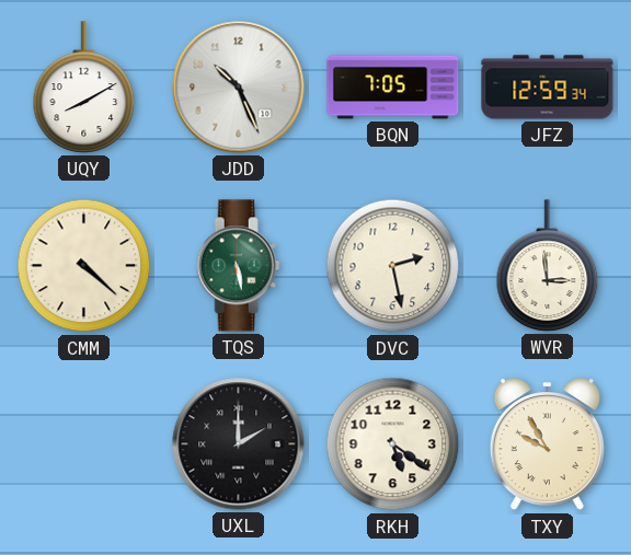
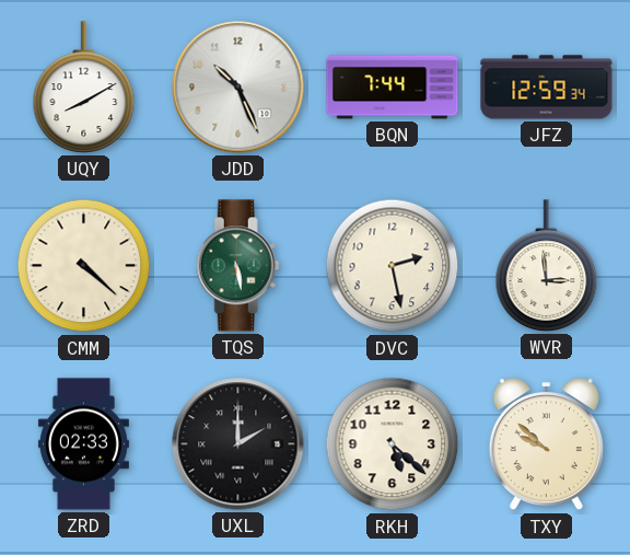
BQN: 7:05 -> 7:44
ZRD: none -> 02:33
RKH: 5:21 -> 5:22
TXY: 9:55 -> 9:52
